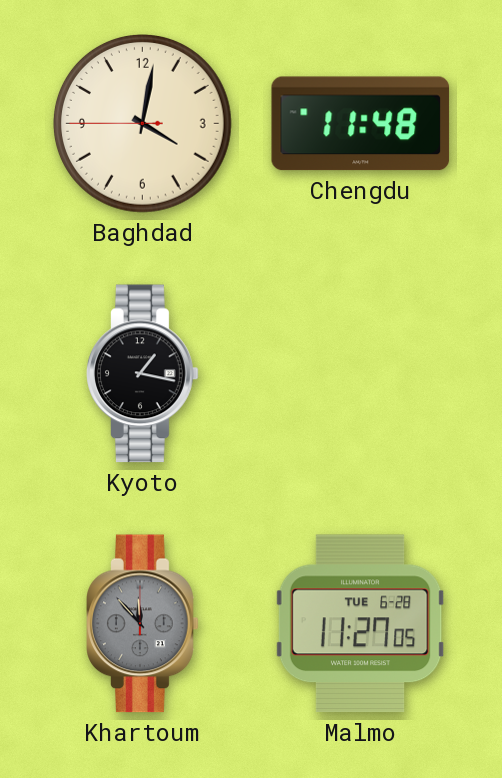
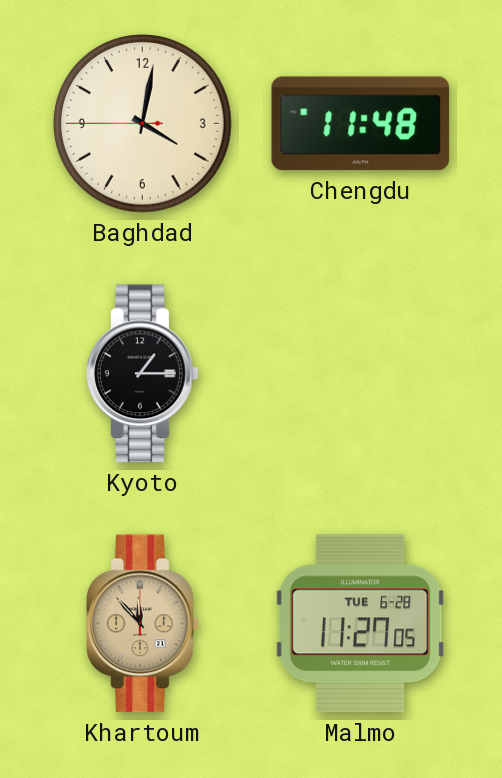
Kyoto: 1:17 -> 1:15
Khartoum dial: grey -> champagne
